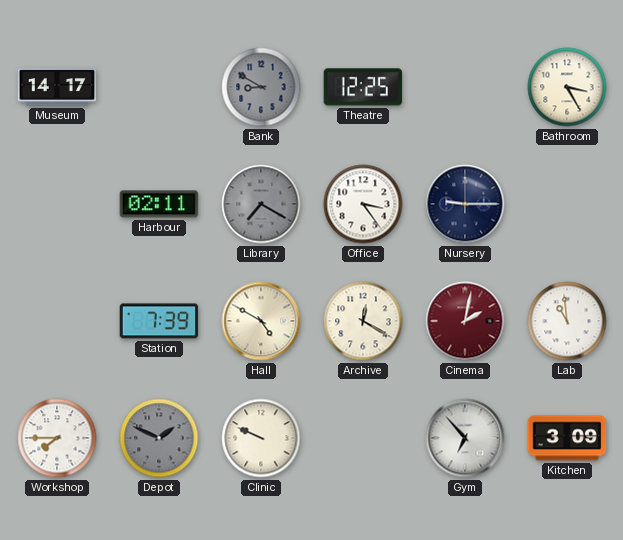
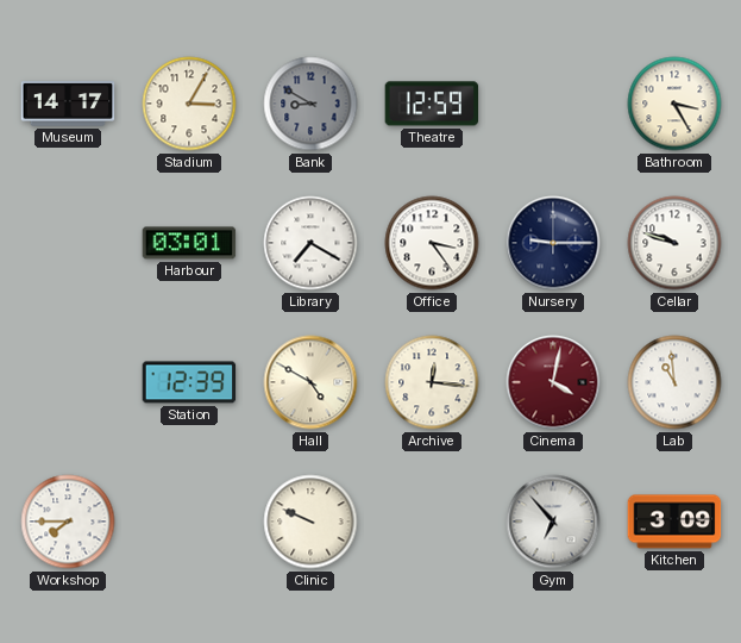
Stadium: none -> 3:05
Theatre: 12:25 -> 12:59
Harbour: 02:11 -> 03:01
Library dial: grey -> white
Cellar: none -> 9:48
Station: 7:39 -> 12:39
Archive: 12:20 -> 12:16
Cinema: 2:02 -> 4:02
Depot: 1:49 -> none
